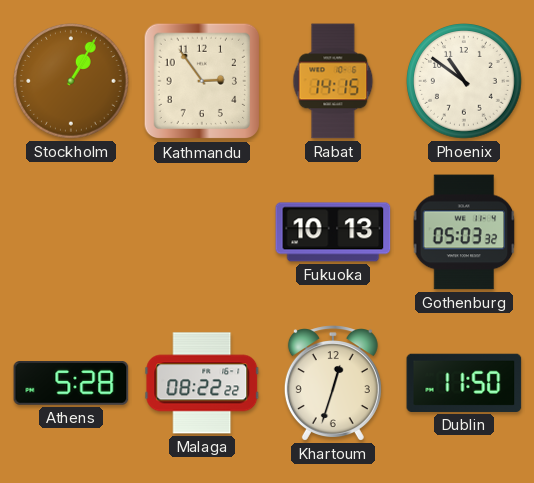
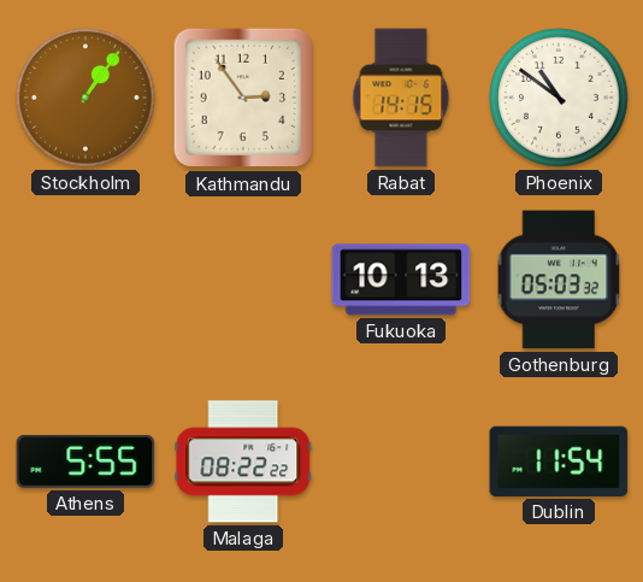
Stockholm: 1:05 -> 1:06
Athens: 5:28 -> 5:55
Khartoum: 12:33 -> none
Dublin: 11:50 -> 11:54
